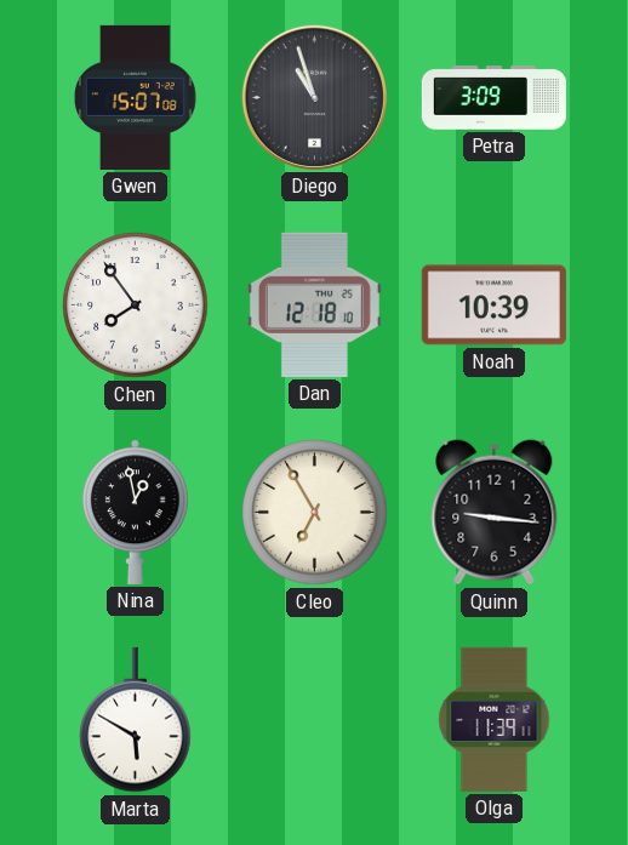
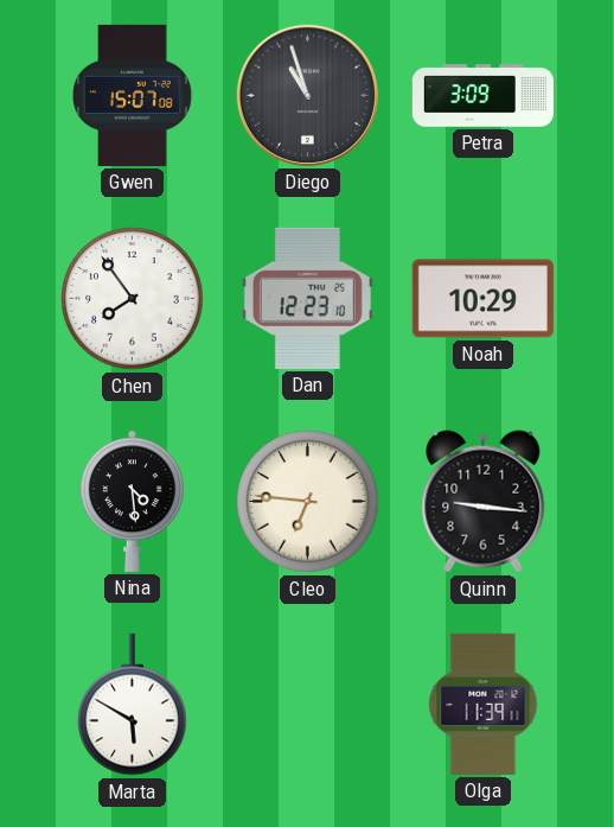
Dan: 12:18 -> 12:23
Noah: 10:39 -> 10:29
Nina: 12:58 -> 4:29
Cleo: 6:55 -> 6:46
